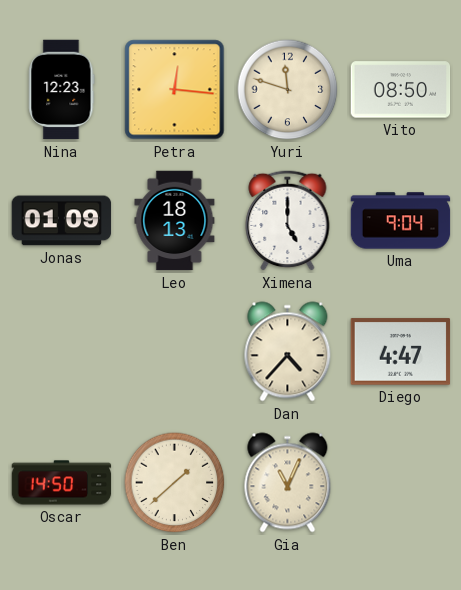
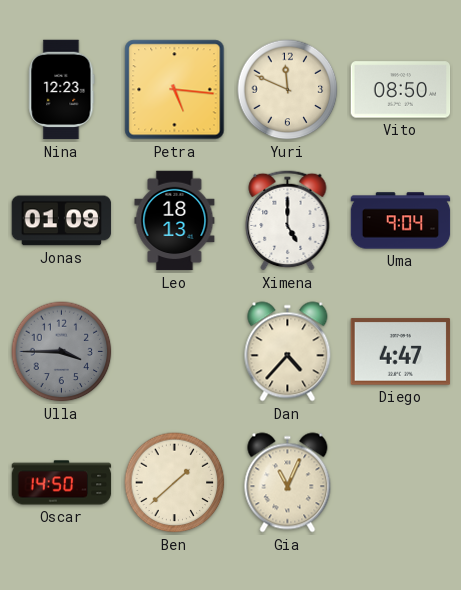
Petra: 12:16 -> 5:16
Yuri: 11:48 -> 11:49
Ulla: none -> 3:45
